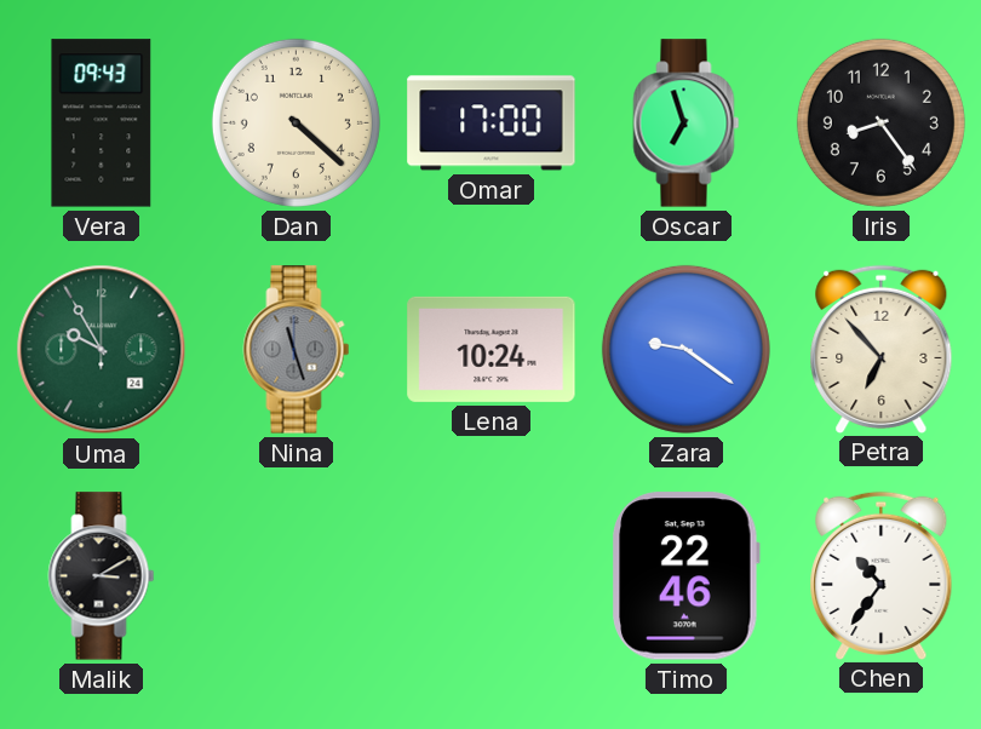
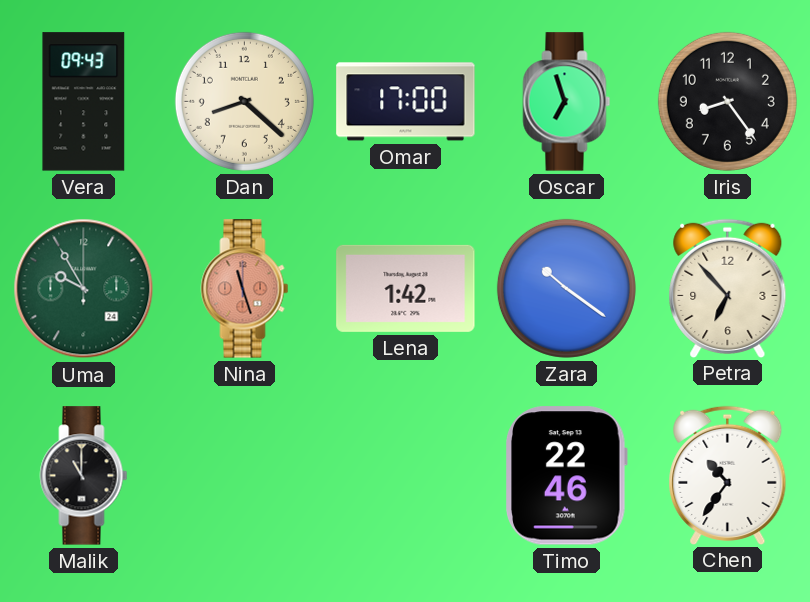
Dan: 4:22 -> 8:22
Nina dial: grey -> salmon
Lena: 10:24 -> 1:42
Zara: 9:21 -> 10:21
Malik: 3:10 -> 11:00
